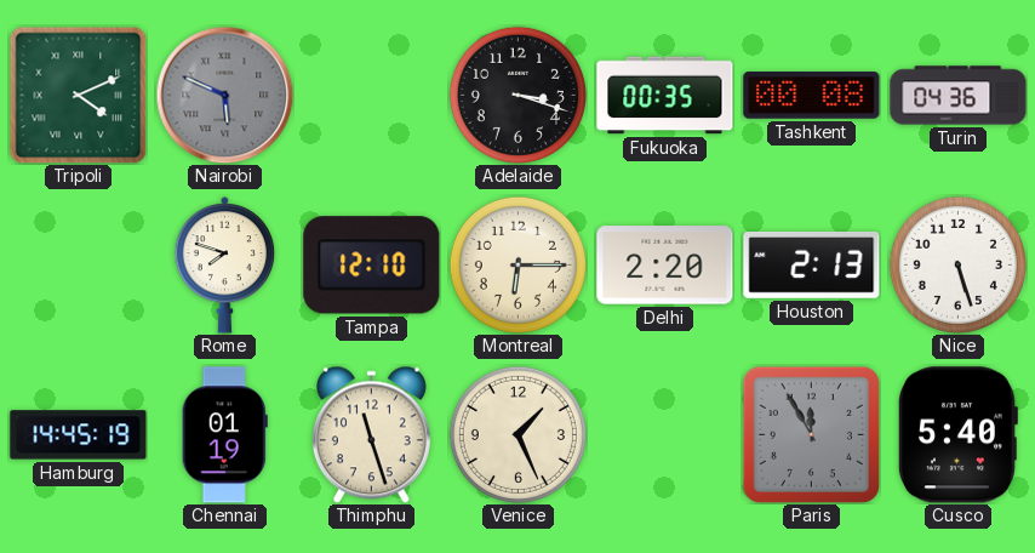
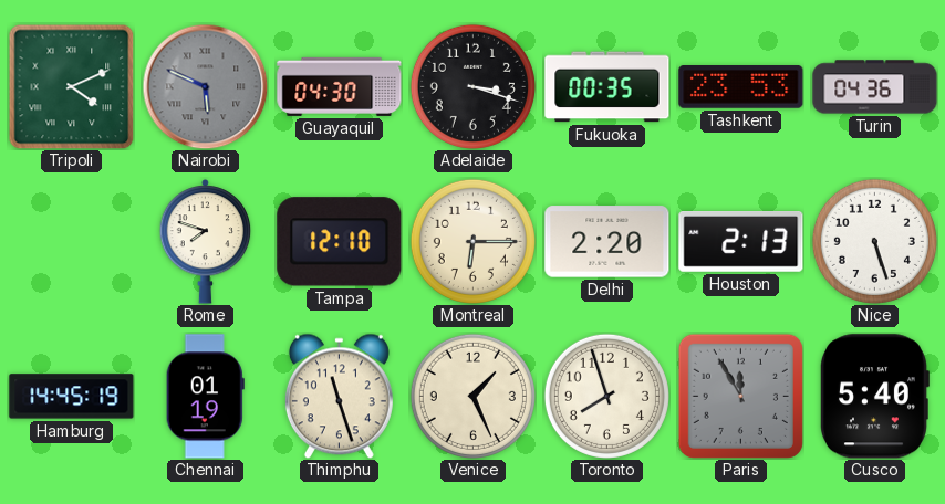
Guayaquil: none -> 04:30
Tashkent: 00:08 -> 23:53
Toronto: none -> 7:57
